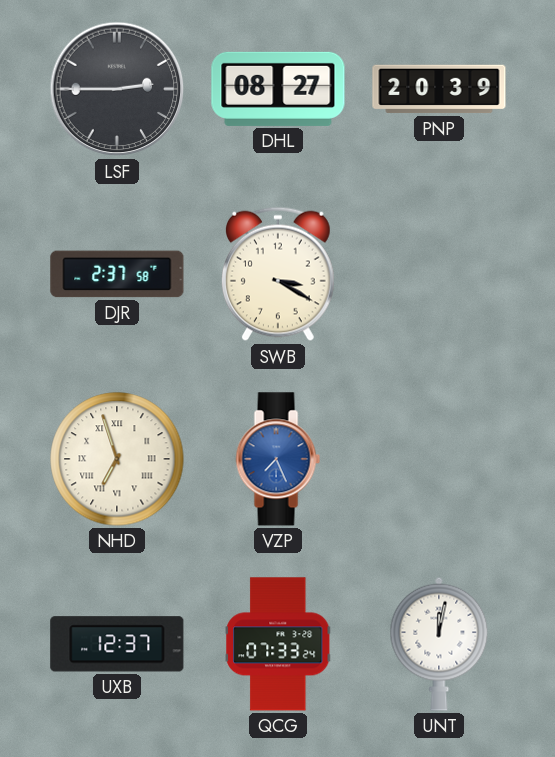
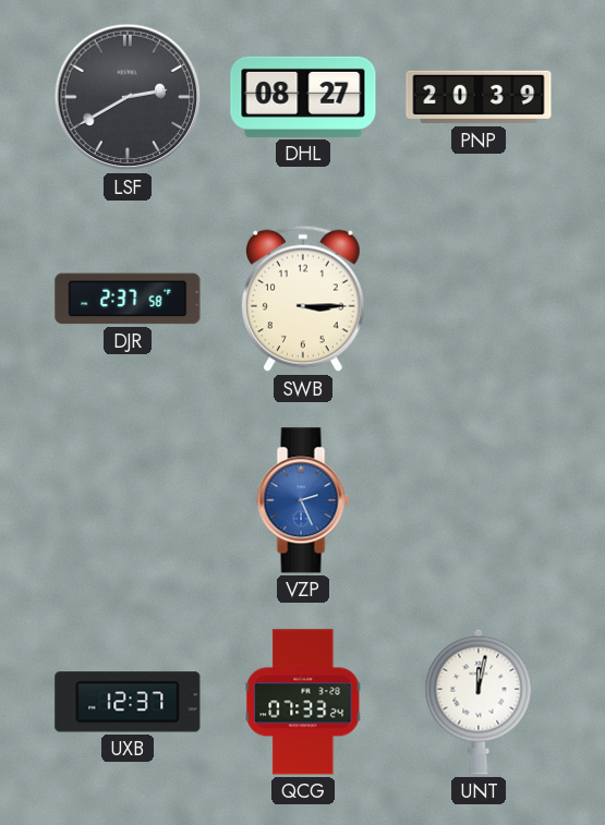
LSF: 2:45 -> 2:40
SWB: 3:20 -> 3:15
NHD: 6:57 -> none
VZP: 7:26 -> 2:26
